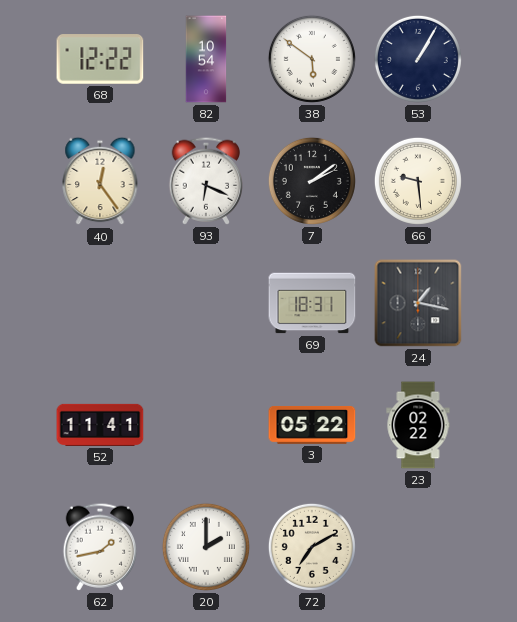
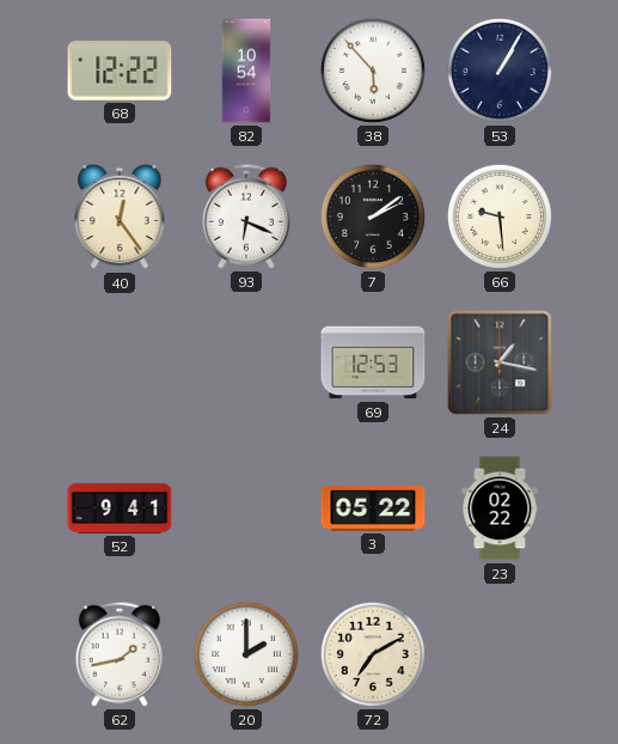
38: 5:51 -> 5:53
69: 18:31 -> 12:53
52: 11:41 -> 9:41
